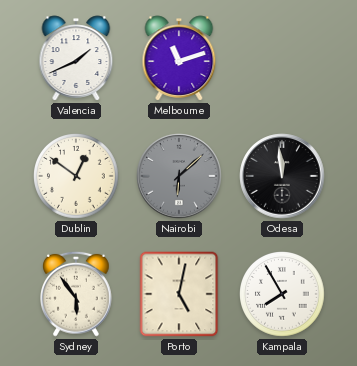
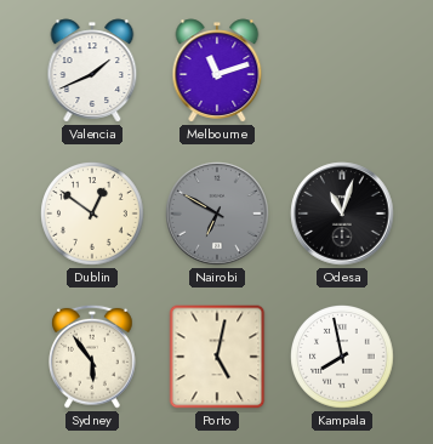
Nairobi: 6:08 -> 6:50
Odesa: 11:59 -> 11:03
Kampala: 7:55 -> 7:58
